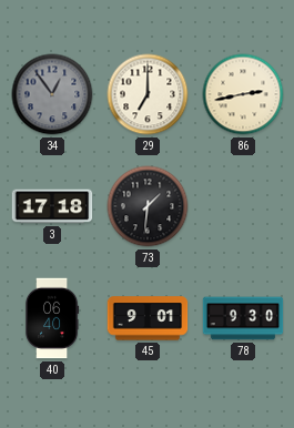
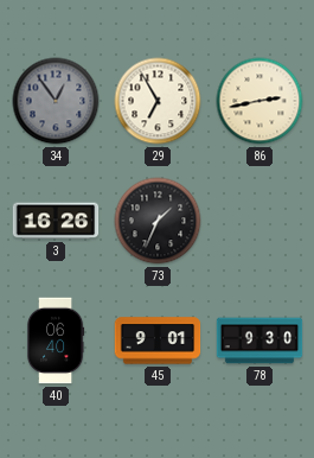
29: 7:00 -> 6:55
3: 17:18 -> 16:26
73: 1:31 -> 1:34
